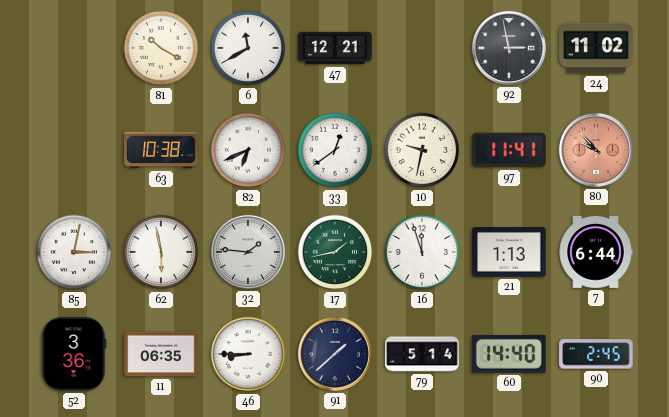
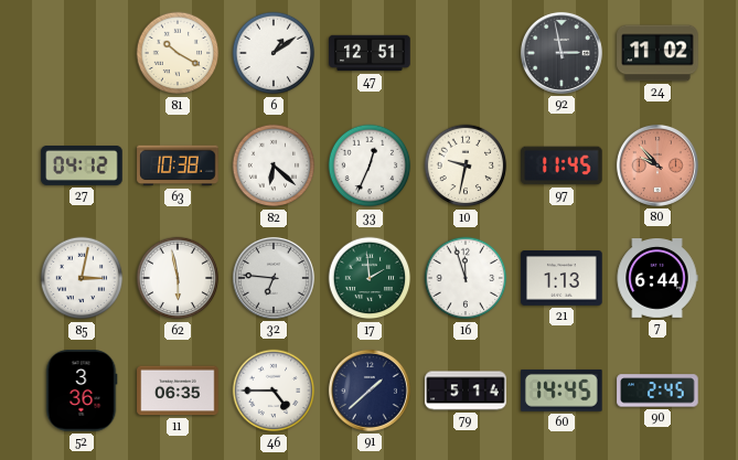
6: 11:40 -> 1:09
47: 12:21 -> 12:51
27: none -> 04:12
82: 6:41 -> 6:22
33: 12:39 -> 12:34
97: 11:41 -> 11:45
32: 1:46 -> 6:46
17: 1:43 -> 1:59
46: 8:45 -> 4:45
60: 14:40 -> 14:45
